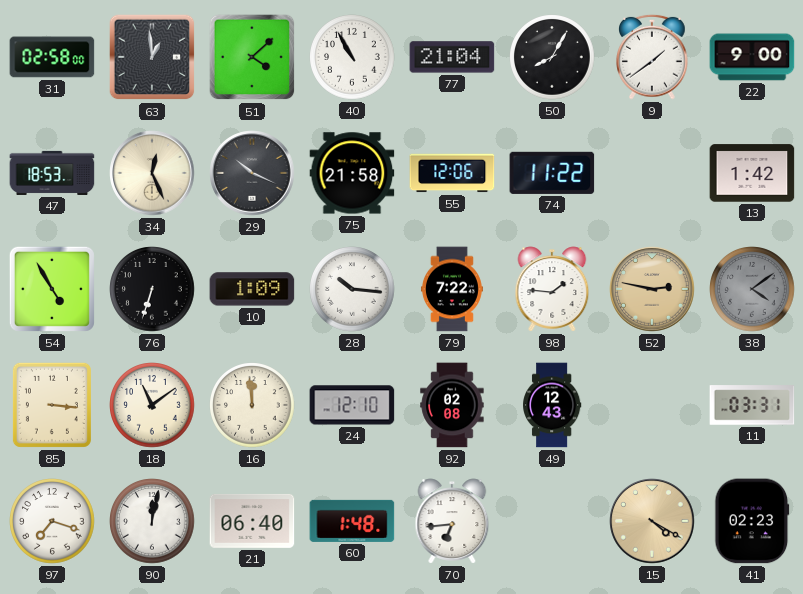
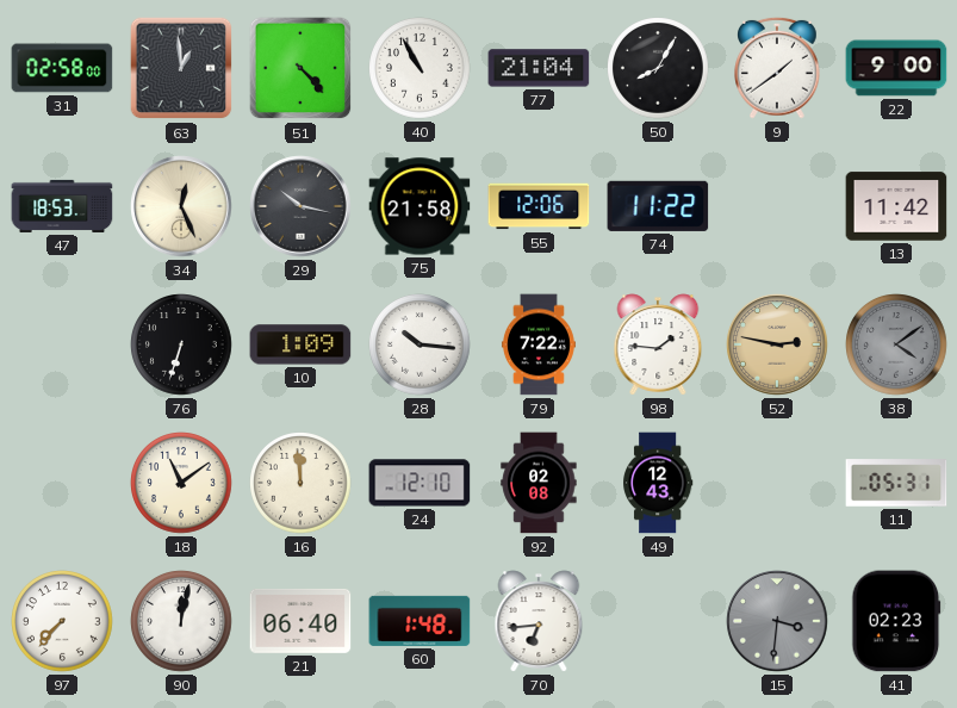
51: 4:08 -> 4:23
29: 10:19 -> 10:17
13: 1:42 -> 11:42
54: 4:55 -> none
85: 3:16 -> none
11: 03:31 -> 05:31
97: 7:18 -> 7:37
15: 4:20 -> 3:31
15 dial: champagne -> grey
